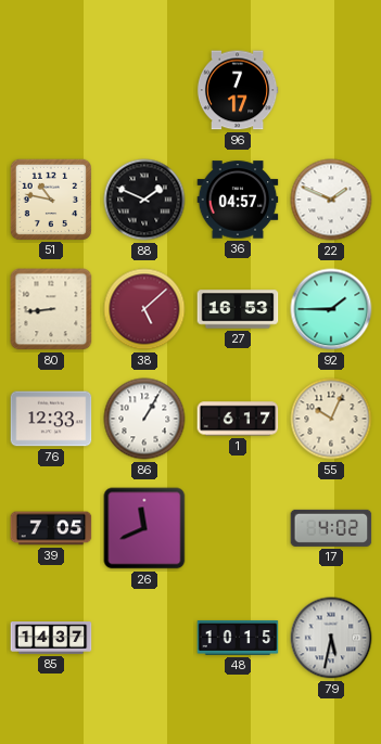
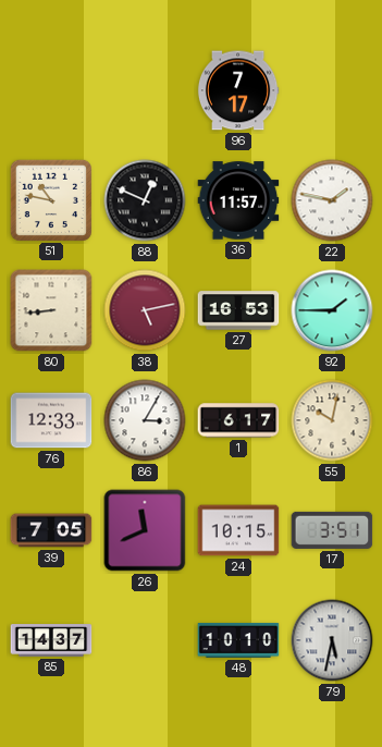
88: 1:49 -> 12:49
36: 04:57 -> 11:57
22: 1:49 -> 1:47
38: 5:08 -> 5:13
86: 1:05 -> 3:05
55: 10:04 -> 10:02
24: none -> 10:15
17: 4:02 -> 3:51
48: 10:15 -> 10:10
